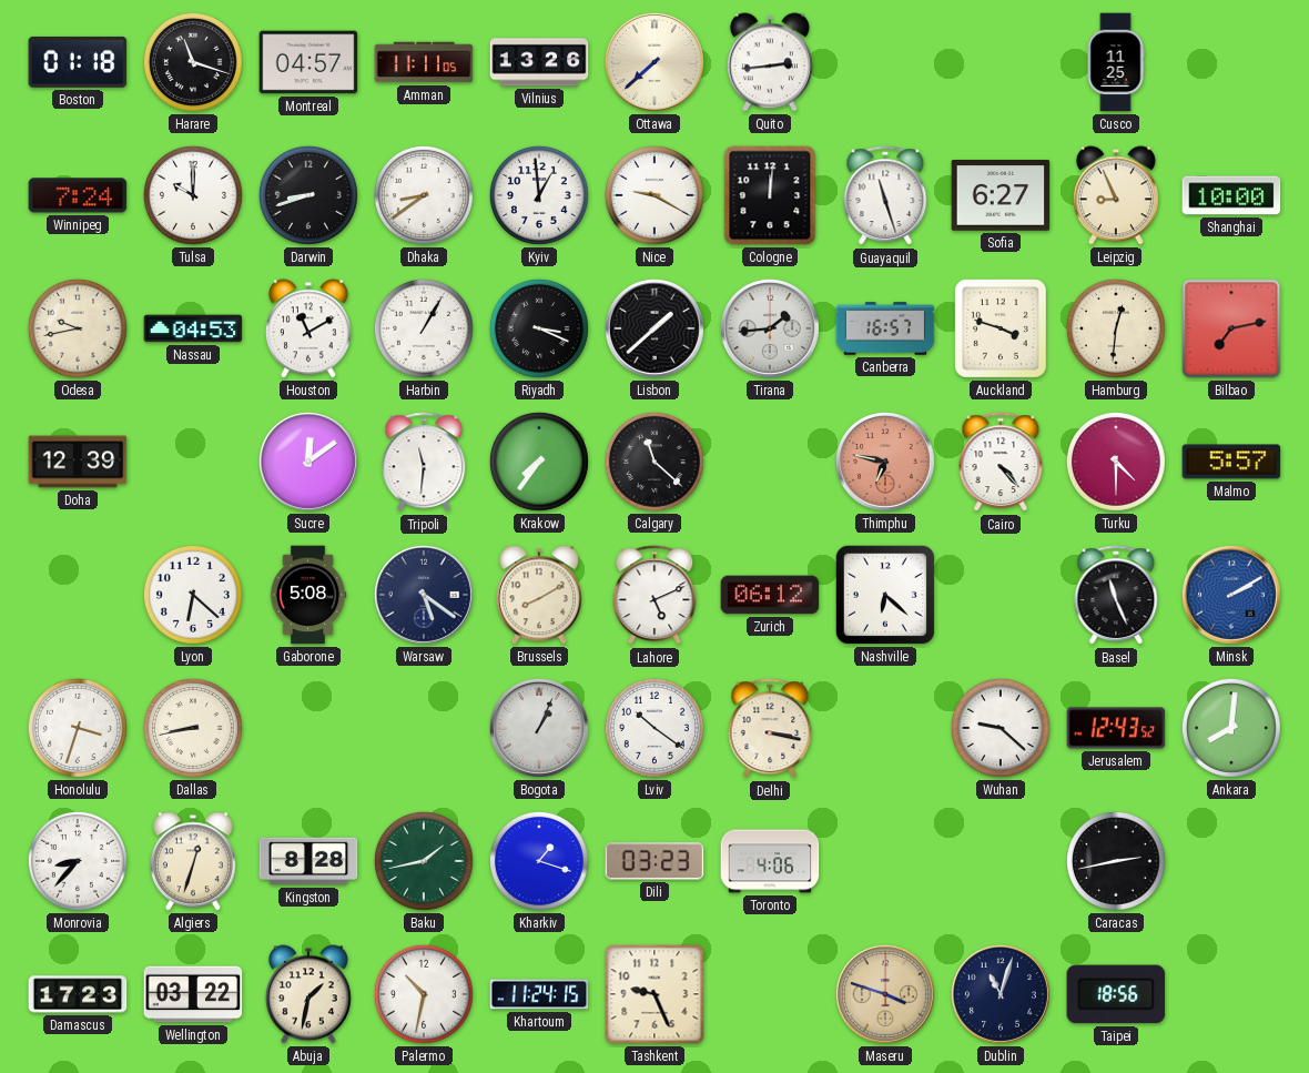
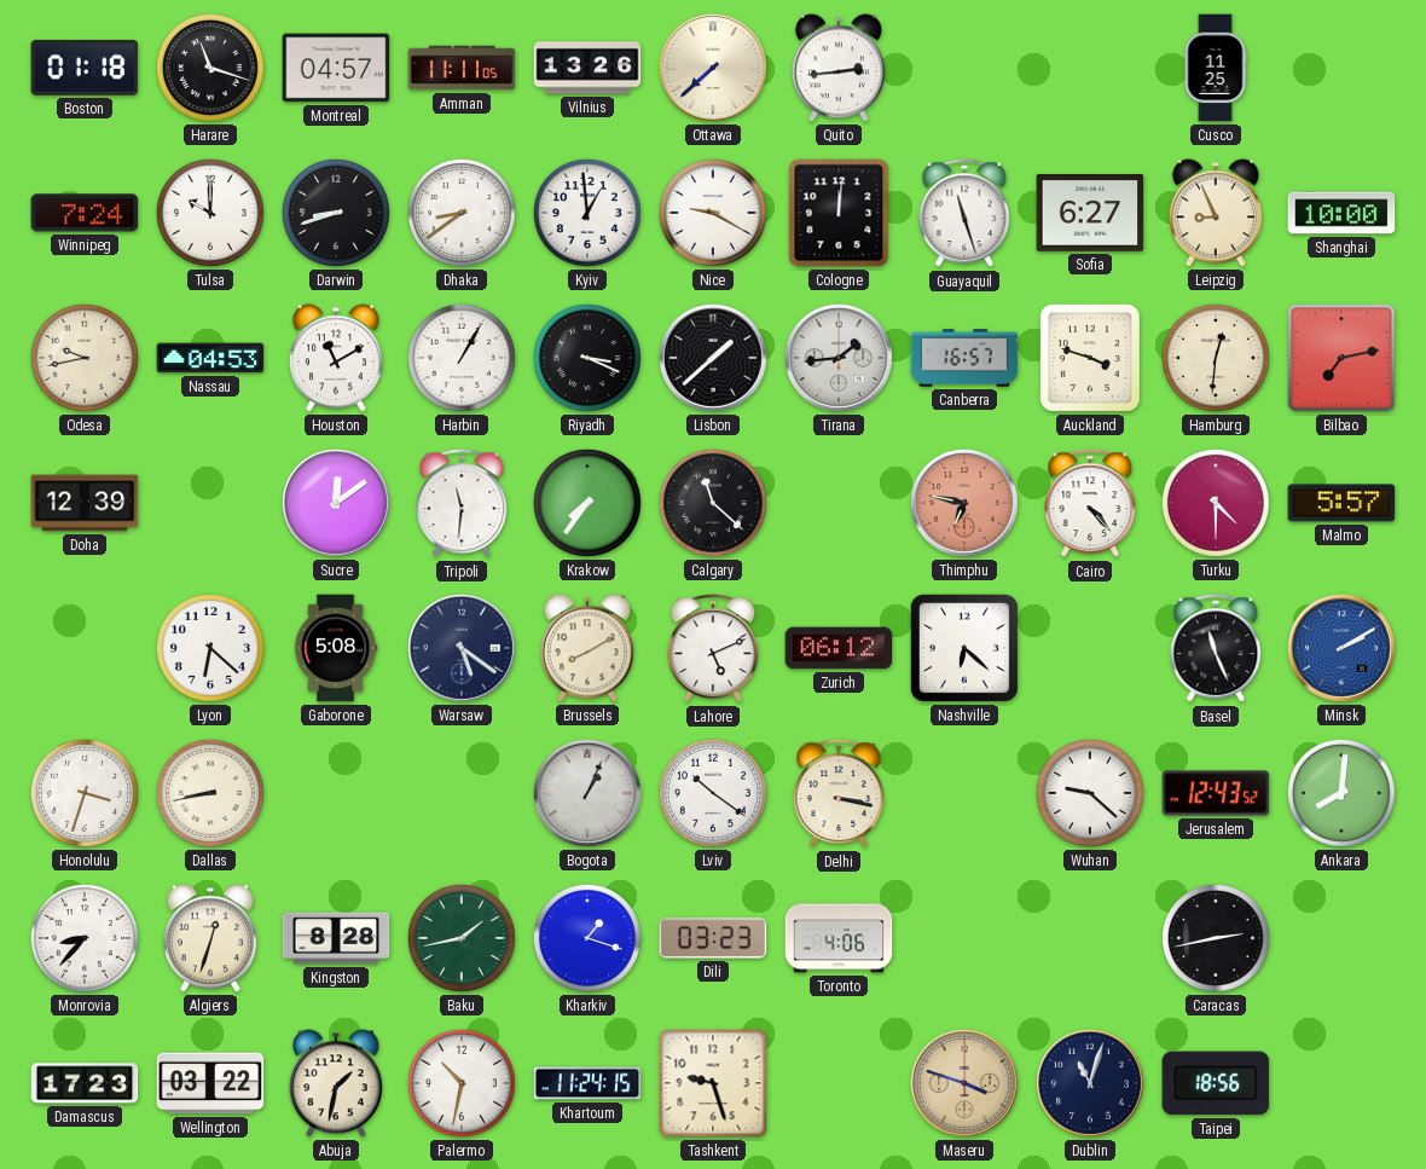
Tashkent: 9:26 -> 9:27
